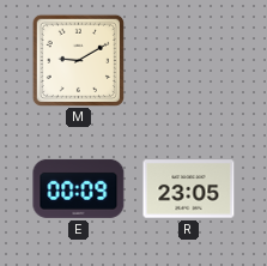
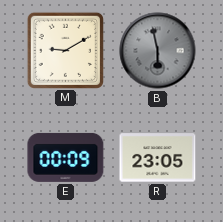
B: none -> 5:58
